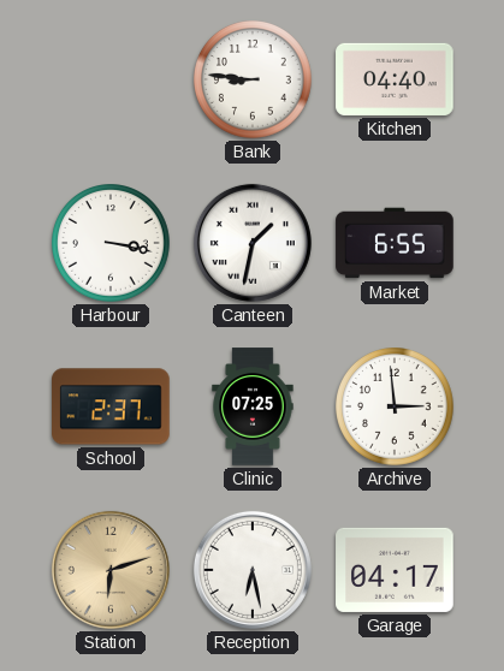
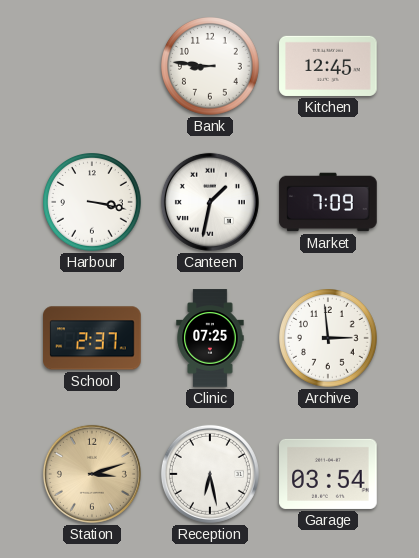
Kitchen: 04:40 -> 12:45
Market: 6:55 -> 7:09
Station: 6:12 -> 3:12
Garage: 04:17 -> 03:54
